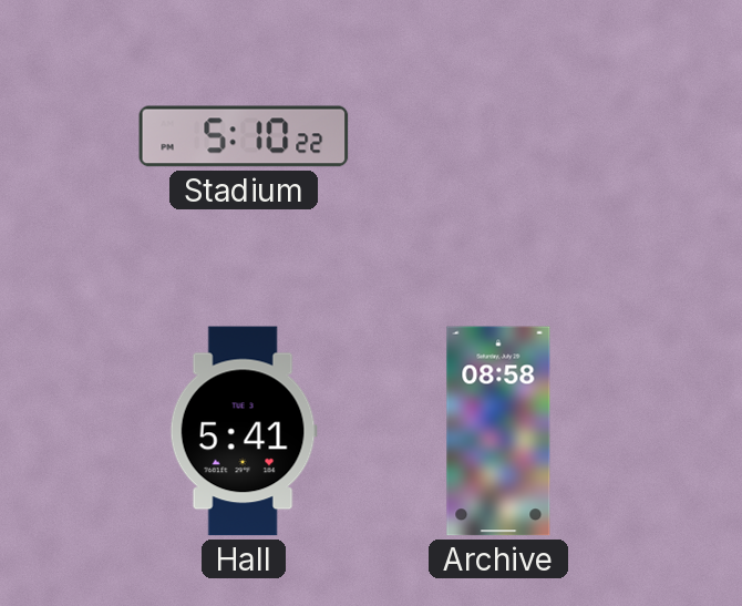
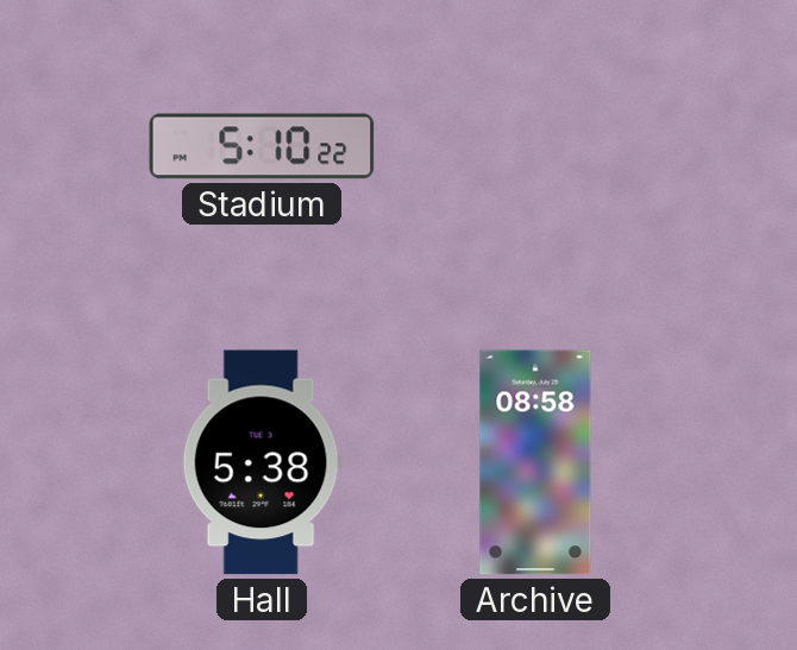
Hall: 5:41 -> 5:38
